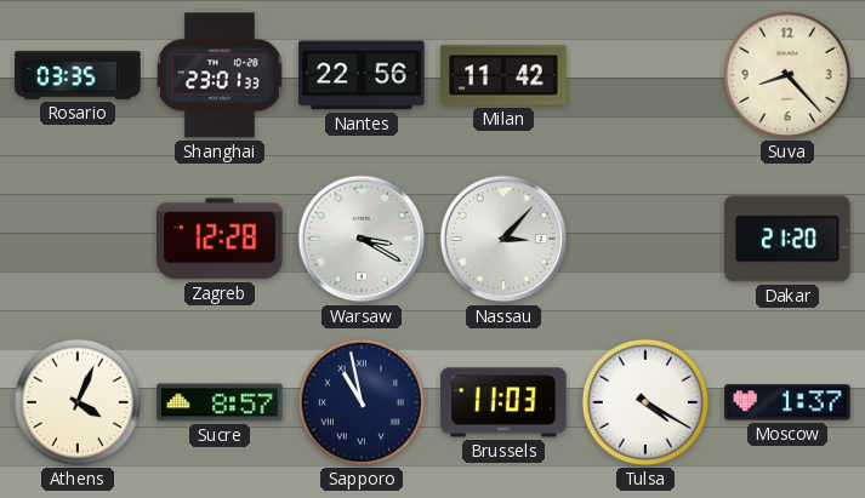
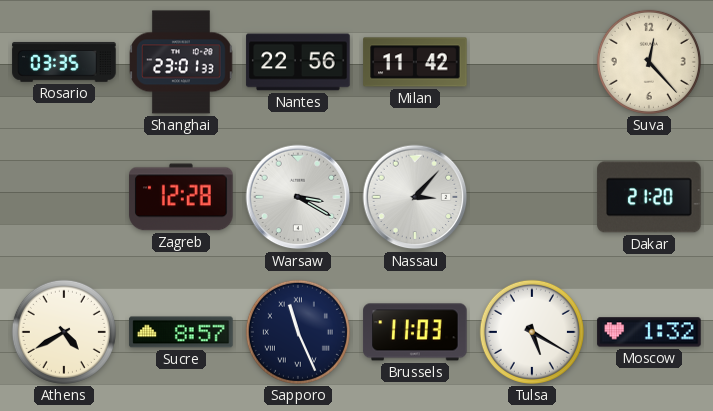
Suva: 8:23 -> 12:23
Athens: 4:04 -> 4:40
Sapporo: 10:58 -> 11:26
Tulsa: 4:20 -> 5:20
Moscow: 1:37 -> 1:32
